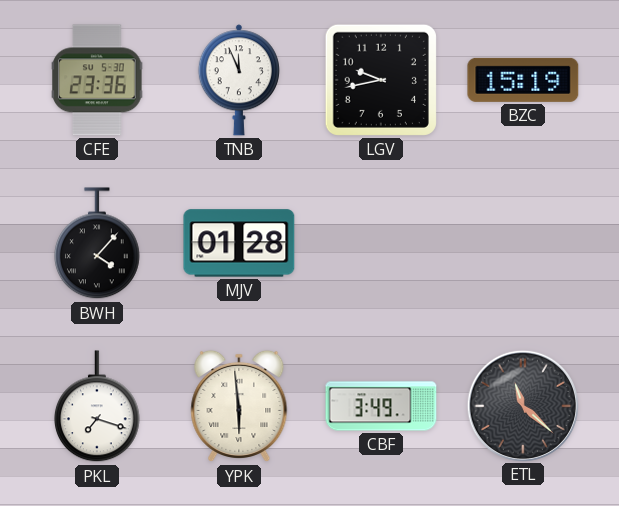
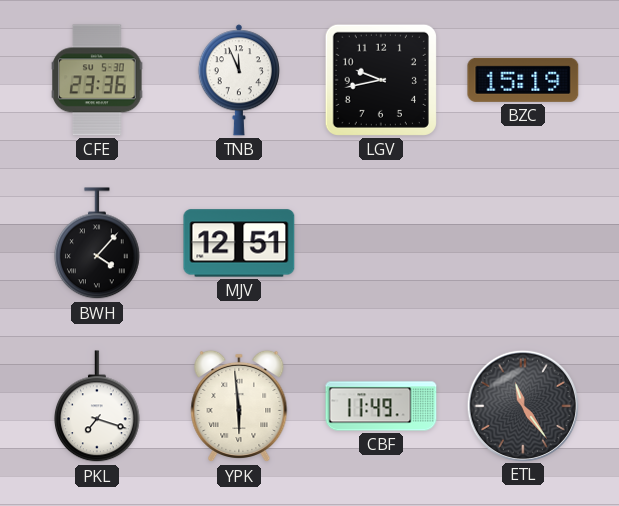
MJV: 01:28 -> 12:51
CBF: 3:49 -> 11:49
ETL: 11:22 -> 11:24
